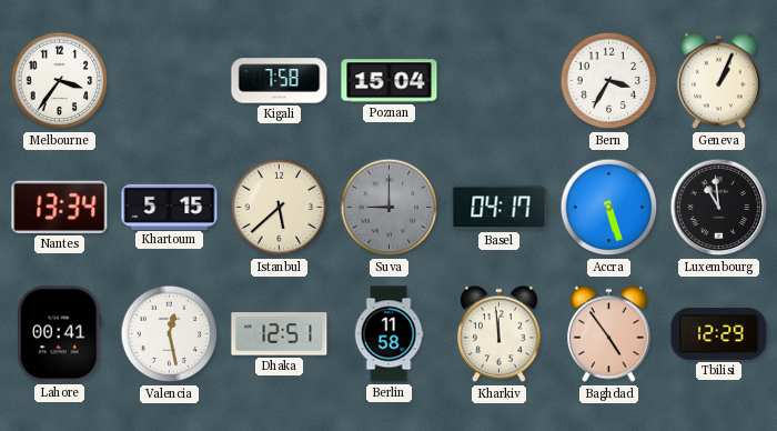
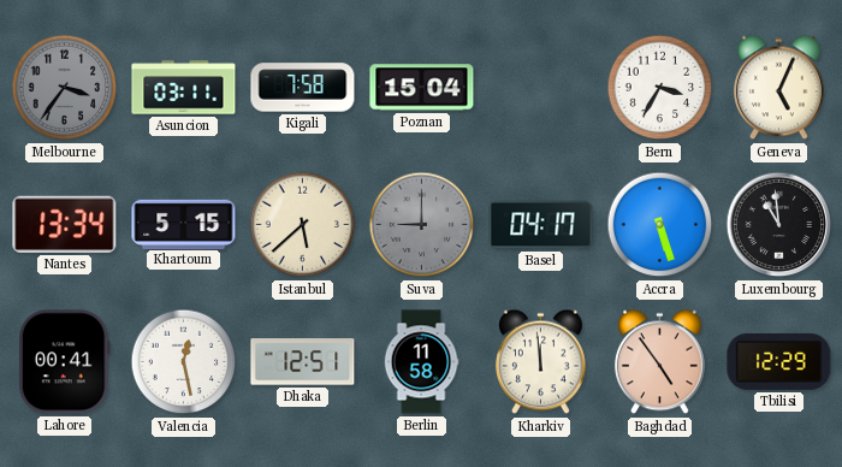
Melbourne dial: white -> grey
Asuncion: none -> 03:11
Geneva: 1:04 -> 5:04
